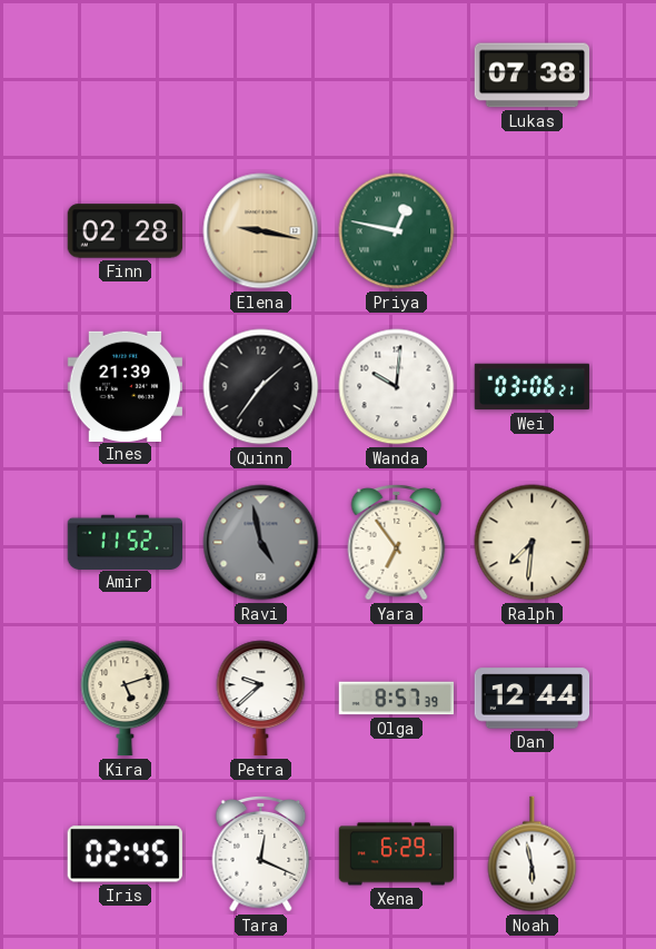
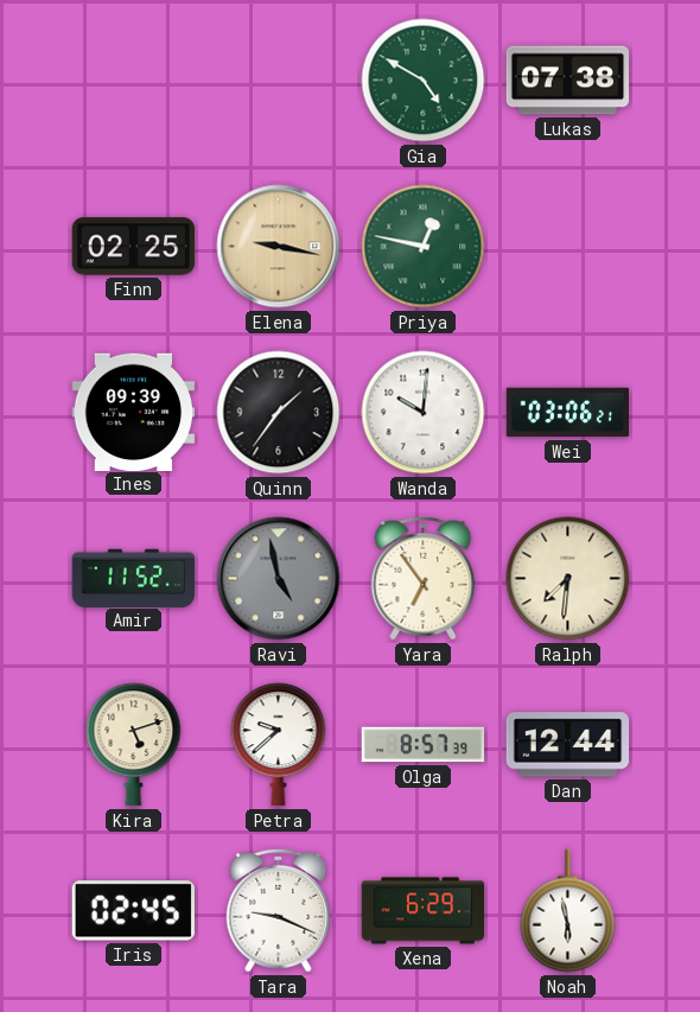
Gia: none -> 4:50
Finn: 02:28 -> 02:25
Ines: 21:39 -> 09:39
Tara: 12:19 -> 9:19
